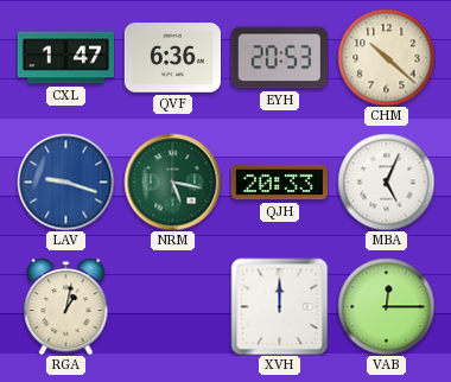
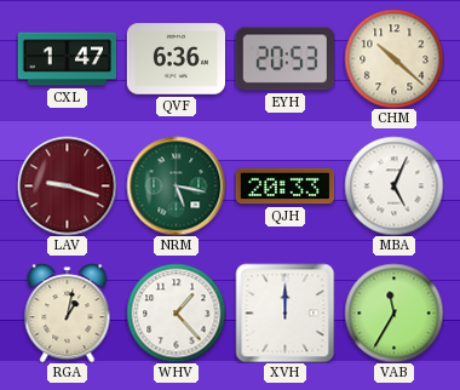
LAV dial: blue -> burgundy
WHV: none -> 1:23
VAB: 12:15 -> 11:35
